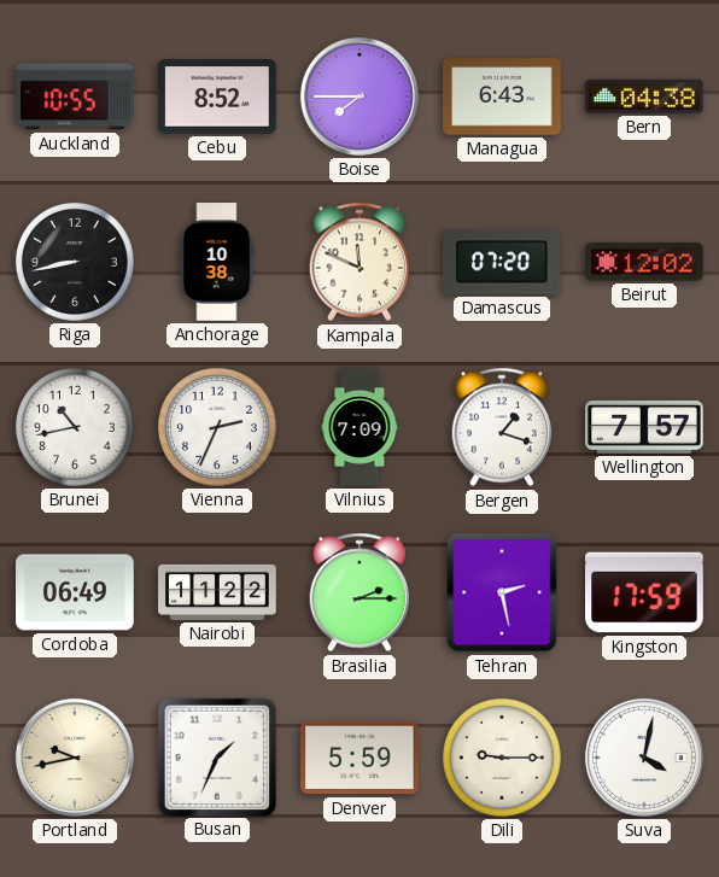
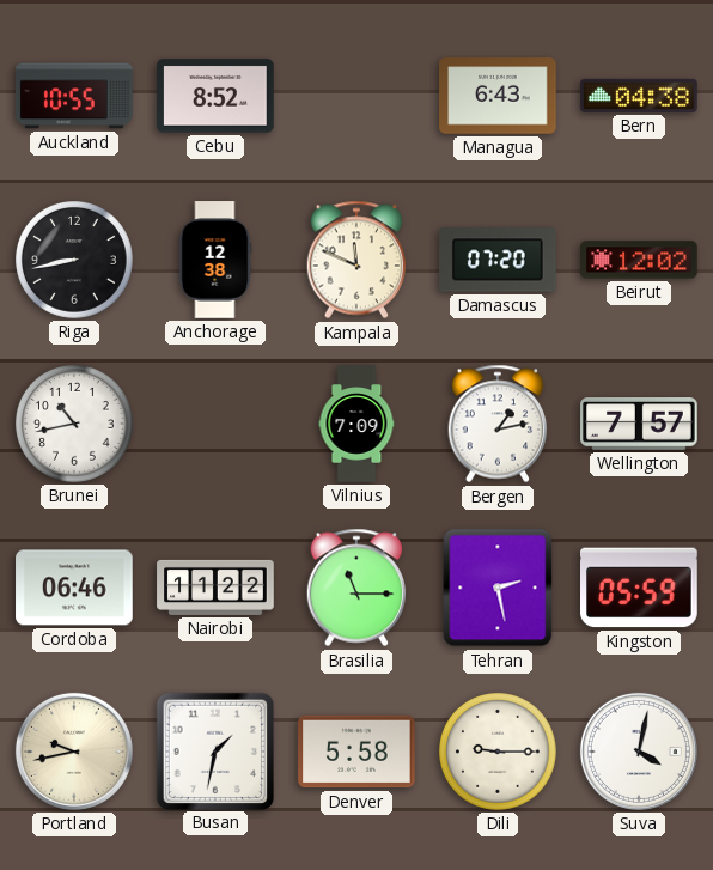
Boise: 7:45 -> none
Anchorage: 10:38 -> 12:38
Vienna: 2:34 -> none
Bergen: 1:18 -> 1:13
Cordoba: 06:49 -> 06:46
Brasilia: 2:15 -> 11:15
Kingston: 17:59 -> 05:59
Busan: 1:34 -> 1:32
Denver: 5:59 -> 5:58
